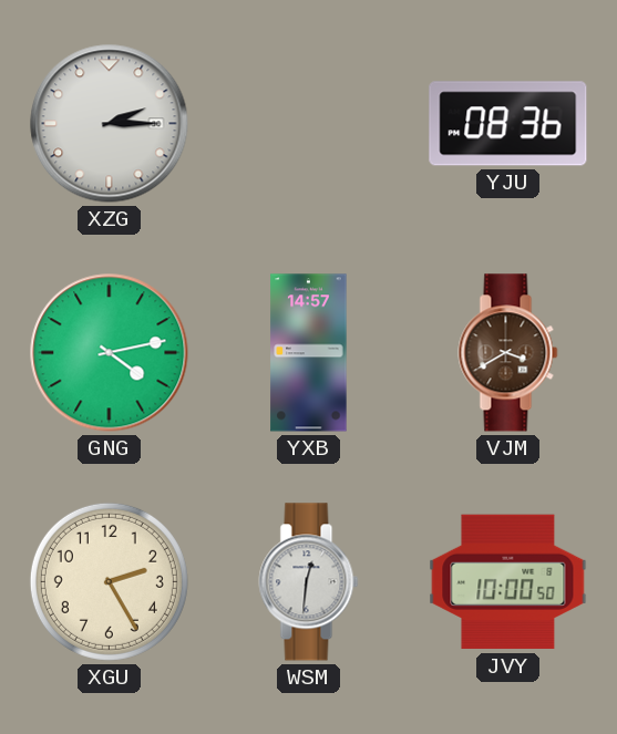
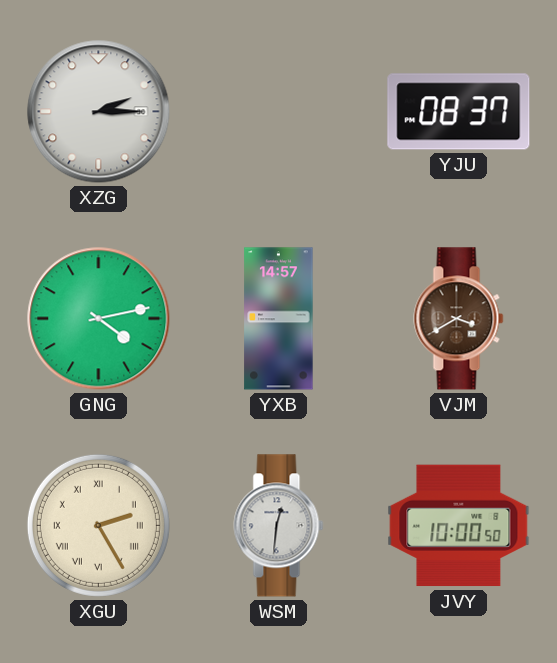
YJU: 08:36 -> 08:37
XGU numerals: Arabic -> Roman
